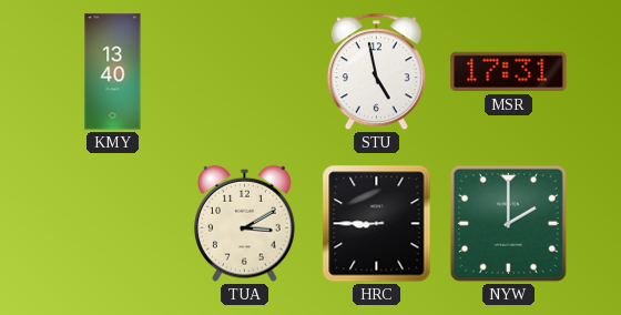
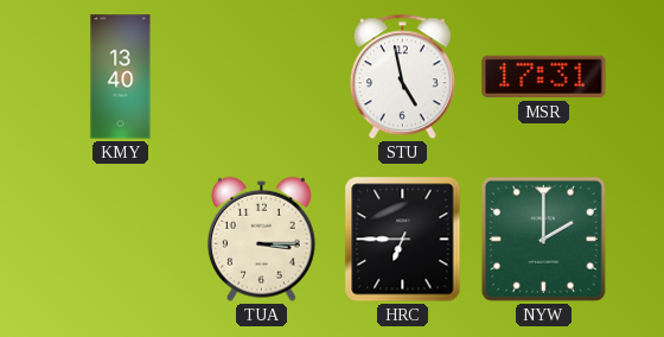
TUA: 3:10 -> 3:15
HRC: 8:45 -> 6:45
